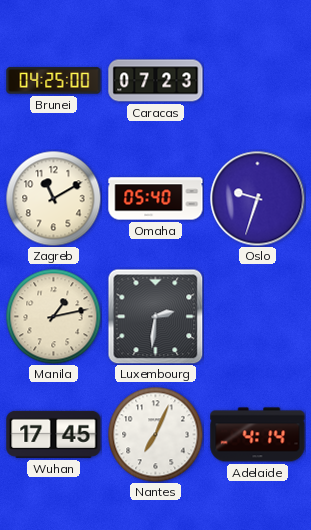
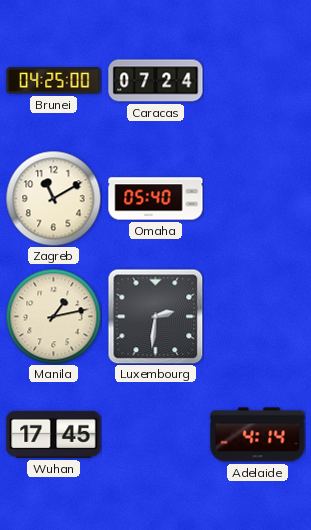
Caracas: 07:23 -> 07:24
Oslo: 9:33 -> none
Nantes: 7:04 -> none
